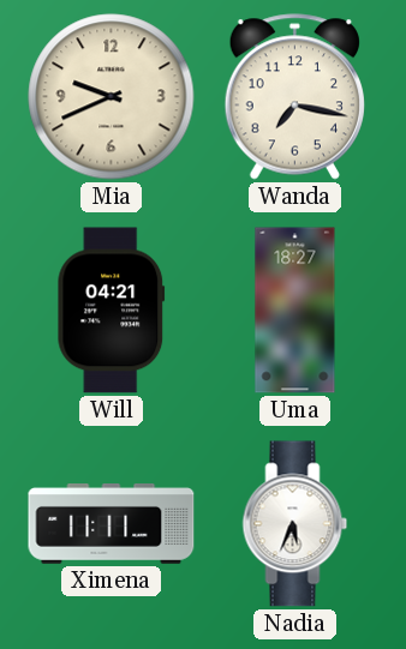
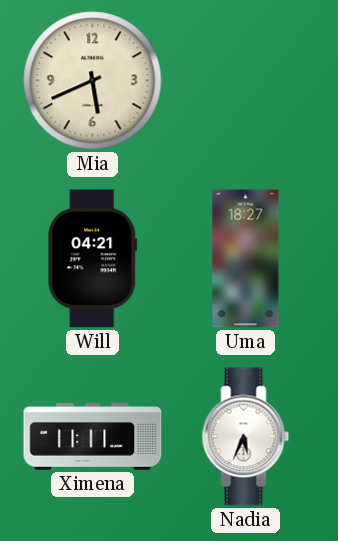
Mia: 9:41 -> 5:41
Wanda: 7:17 -> none
